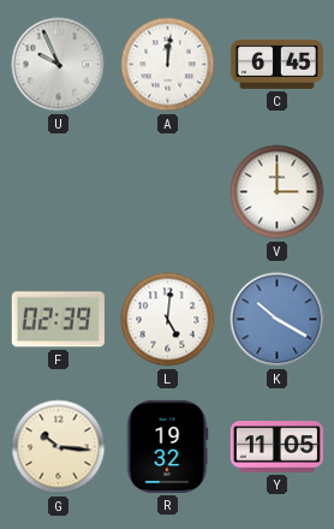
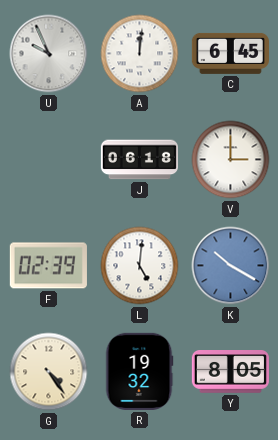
J: none -> 06:18
G: 10:16 -> 4:24
Y: 11:05 -> 8:05
